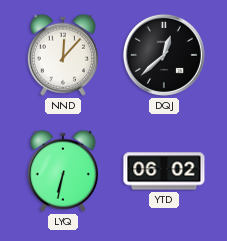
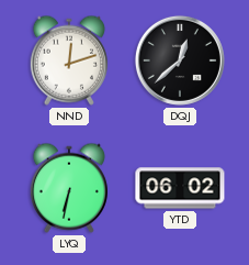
NND: 12:07 -> 12:12
